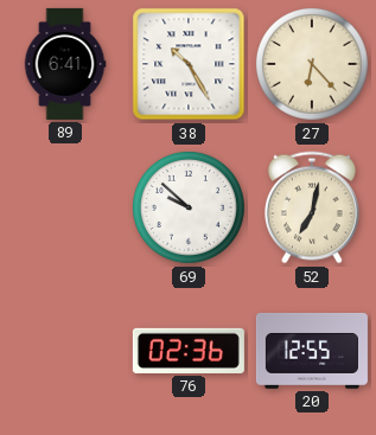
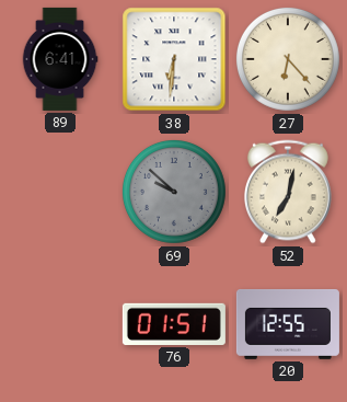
38: 10:25 -> 6:31
69 dial: white -> grey
76: 02:36 -> 01:51
